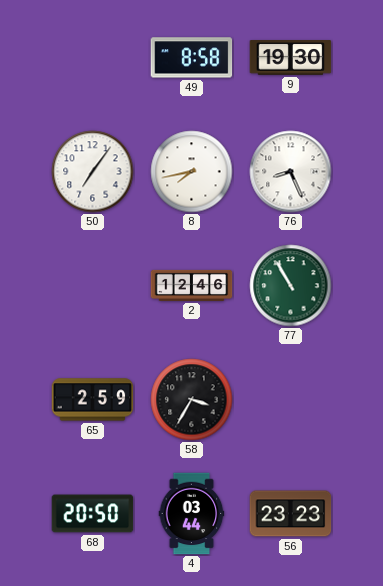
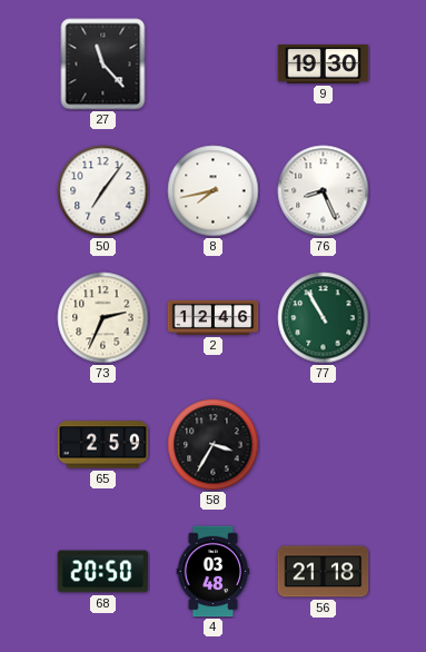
27: none -> 11:23
49: 8:58 -> none
73: none -> 2:34
4: 03:44 -> 03:48
56: 23:23 -> 21:18
